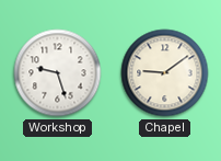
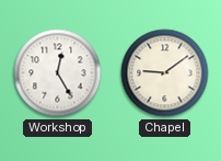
Workshop: 9:27 -> 12:25
